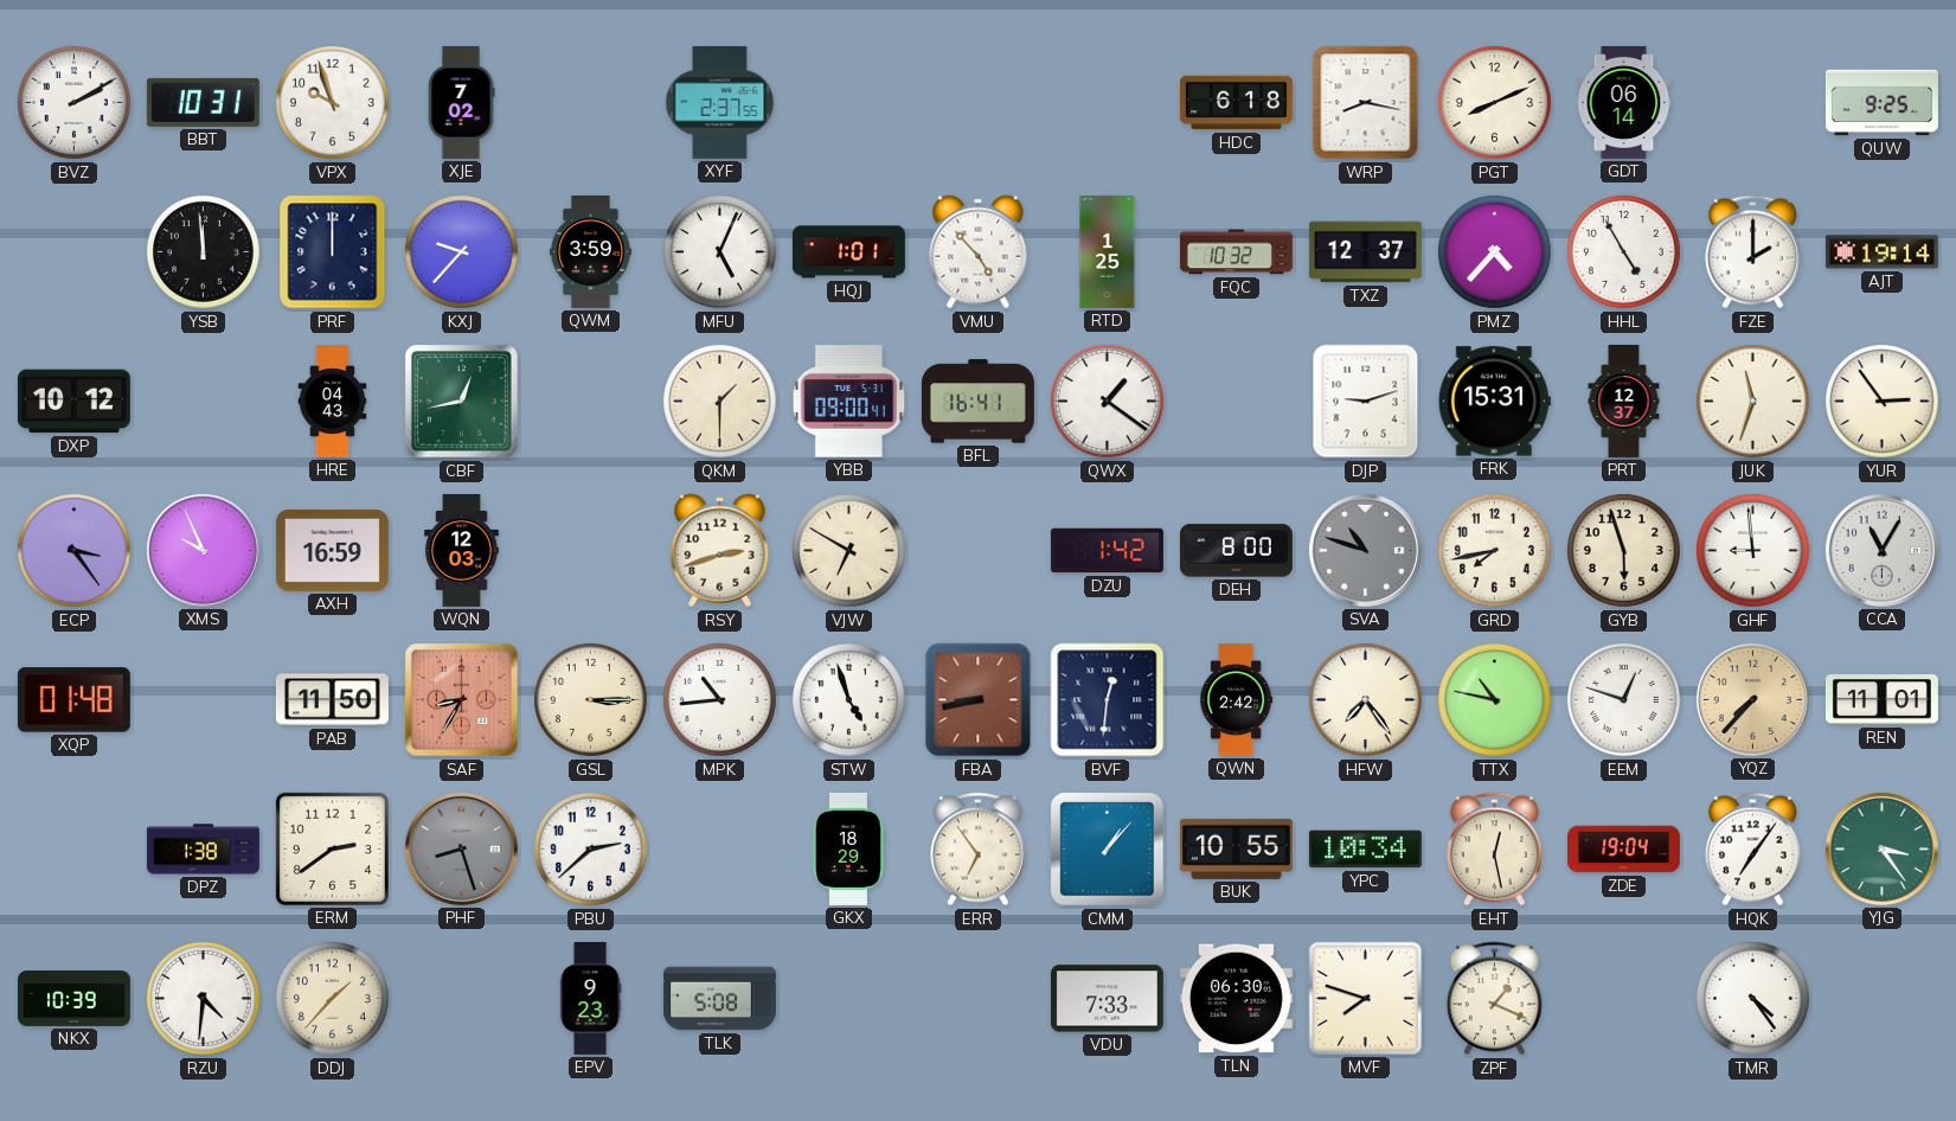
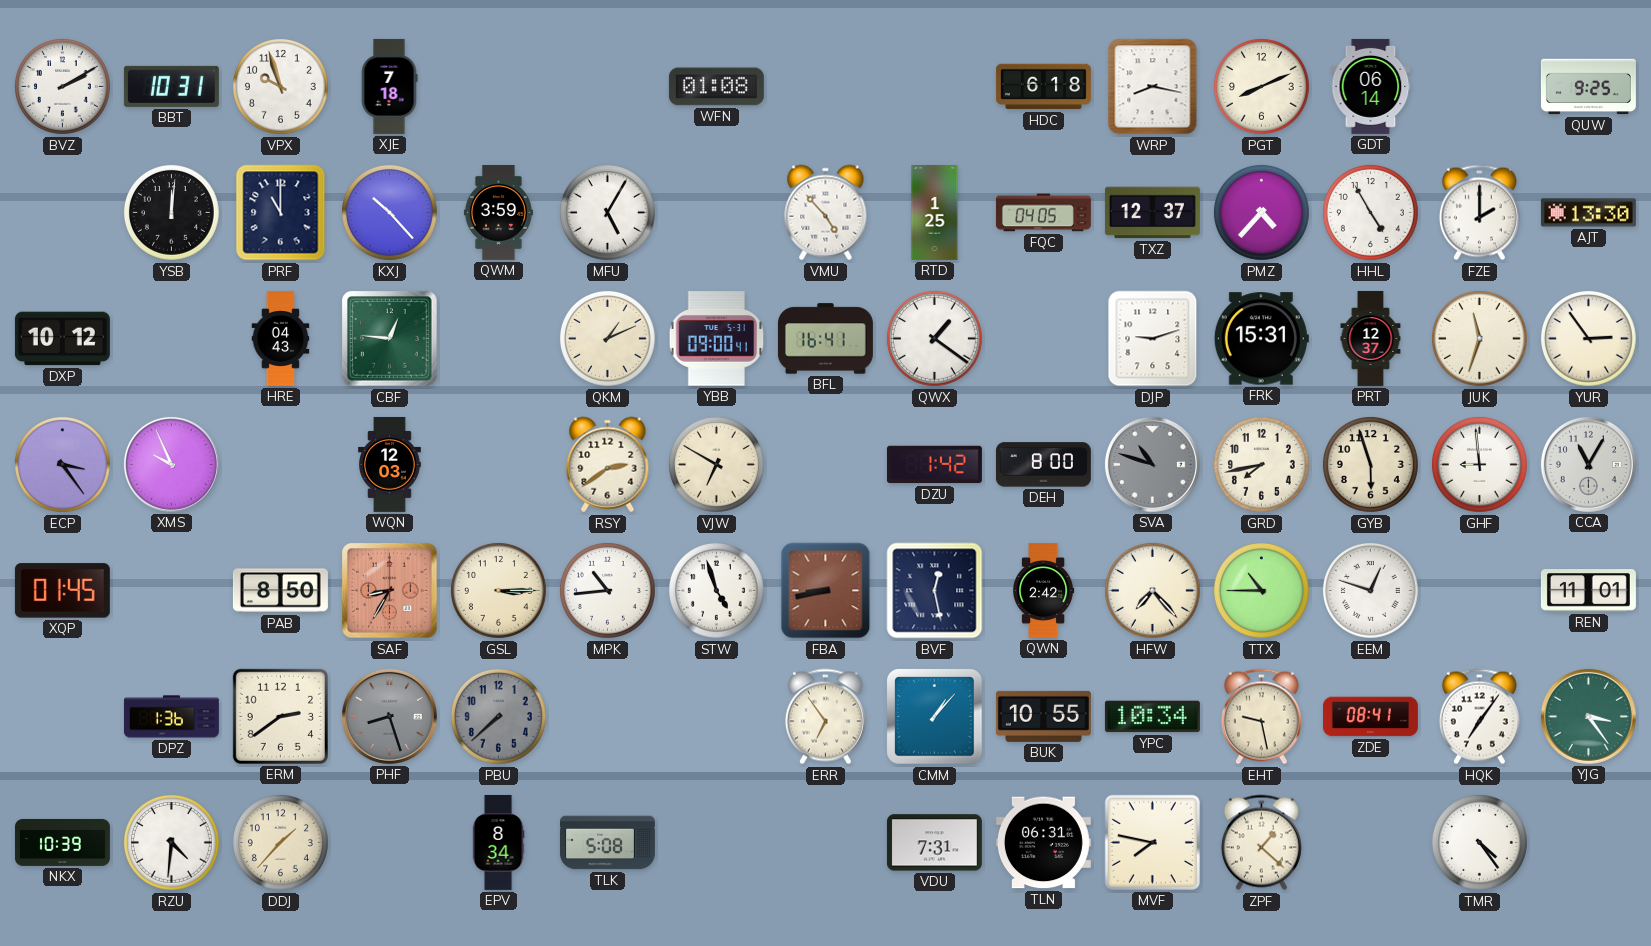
XJE: 7:02 -> 7:18
XYF: 2:37 -> none
WFN: none -> 01:08
YSB: 11:59 -> 12:01
PRF: 12:00 -> 11:00
KXJ: 9:37 -> 10:23
MFU: 5:04 -> 5:05
HQJ: 1:01 -> none
FQC: 10:32 -> 04:05
AJT: 19:14 -> 13:30
CBF: 12:43 -> 12:46
QKM: 1:30 -> 1:11
AXH: 16:59 -> none
RSY: 2:42 -> 2:39
XQP: 01:48 -> 01:45
PAB: 11:50 -> 8:50
BVF: 12:31 -> 12:28
HFW: 7:24 -> 7:23
TTX: 10:47 -> 10:45
YQZ: 7:37 -> none
DPZ: 1:38 -> 1:36
PBU: 2:38 -> 7:38
PBU dial: white -> grey
GKX: 18:29 -> none
EHT: 12:28 -> 9:28
ZDE: 19:04 -> 08:41
EPV: 9:23 -> 8:34
VDU: 7:33 -> 7:31
TLN: 06:30 -> 06:31
MVF: 7:48 -> 7:47
ZPF: 1:19 -> 1:22
